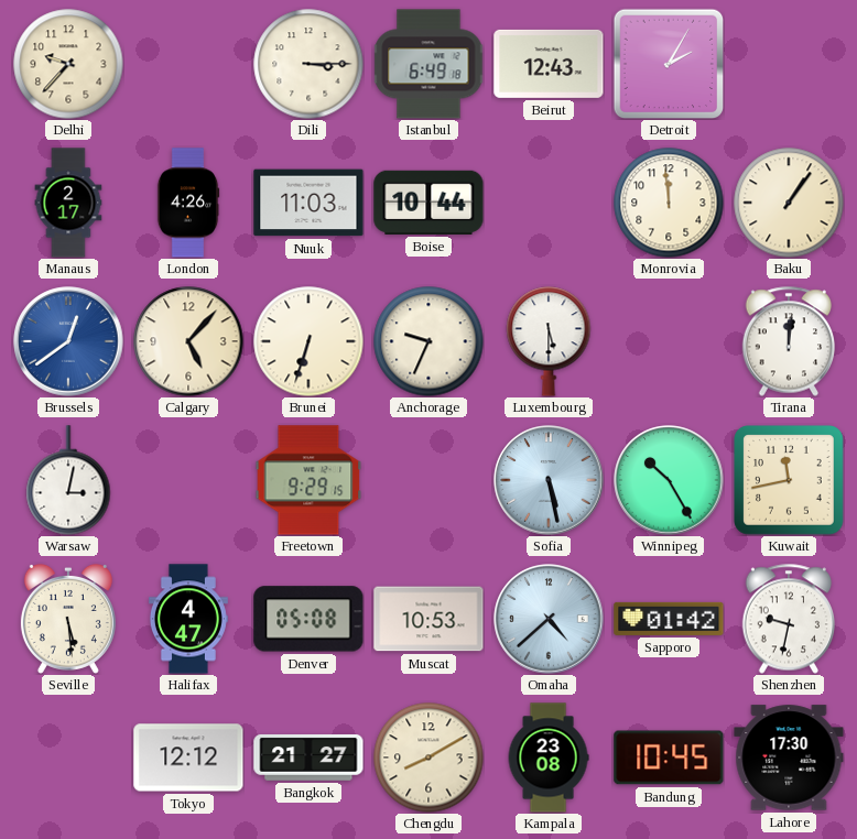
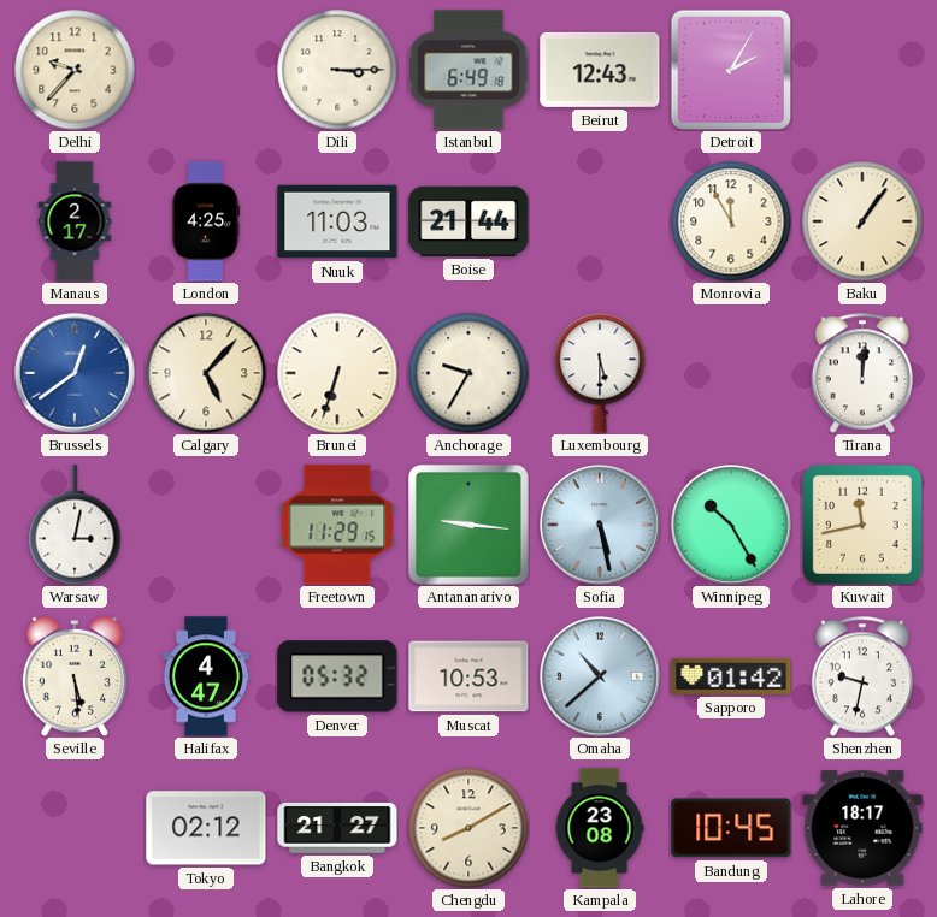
London: 4:26 -> 4:25
Boise: 10:44 -> 21:44
Monrovia: 11:59 -> 11:55
Anchorage: 9:34 -> 9:35
Freetown: 9:29 -> 11:29
Antananarivo: none -> 9:16
Denver: 05:08 -> 05:32
Omaha: 4:38 -> 10:38
Tokyo: 12:12 -> 02:12
Lahore: 17:30 -> 18:17
